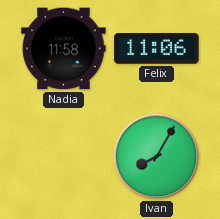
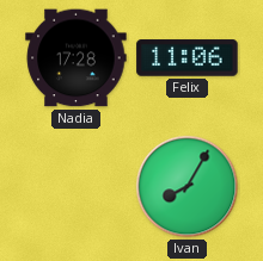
Nadia: 11:58 -> 17:28
